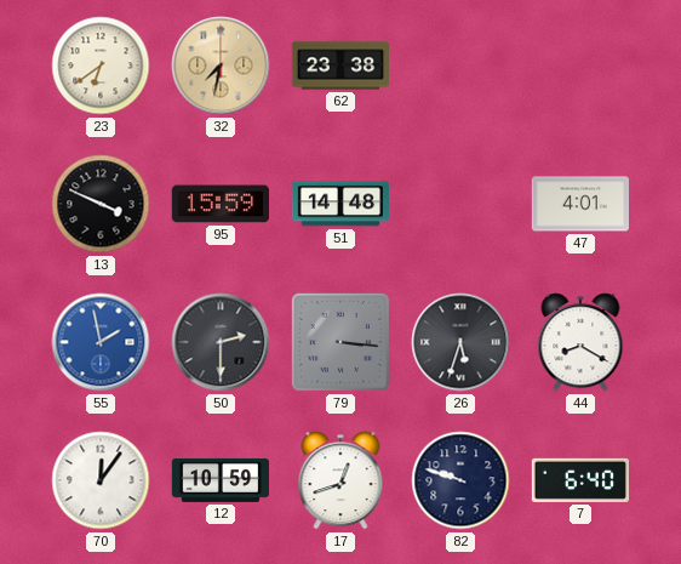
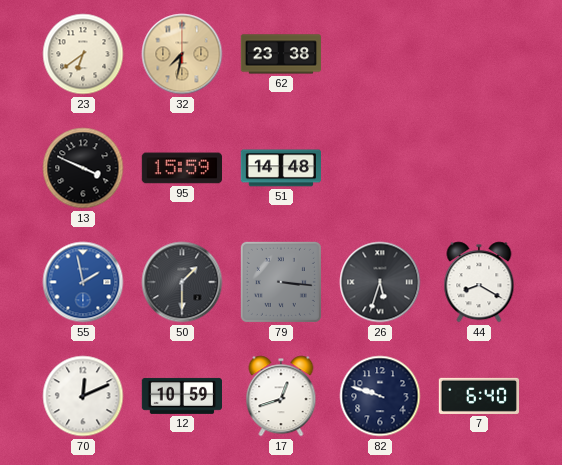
47: 4:01 -> none
50: 2:30 -> 1:30
70: 12:06 -> 12:11
